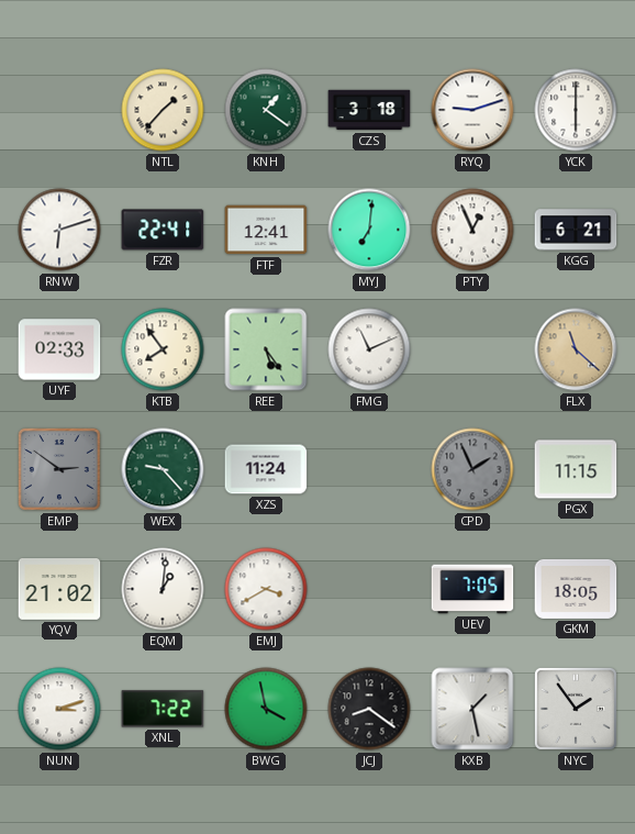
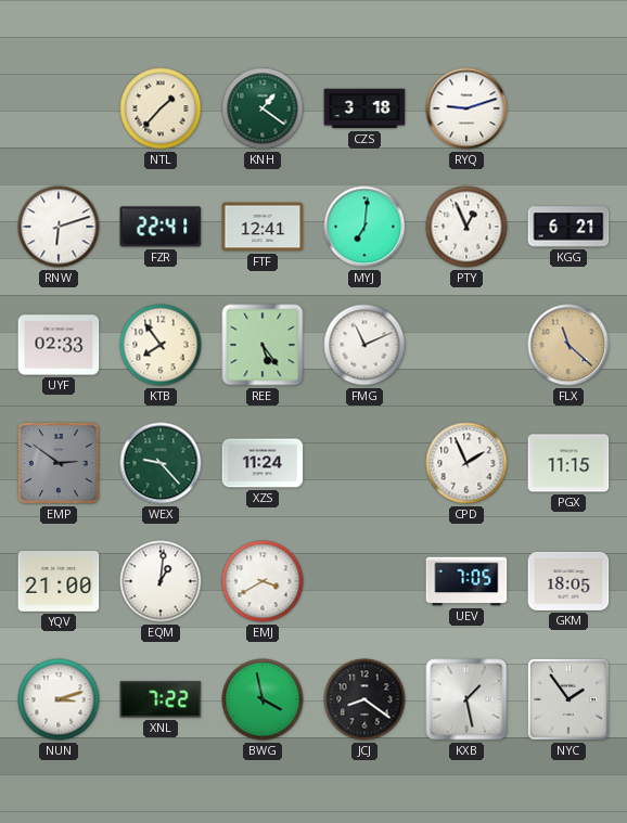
YCK: 6:00 -> none
CPD dial: grey -> white
YQV: 21:02 -> 21:00
